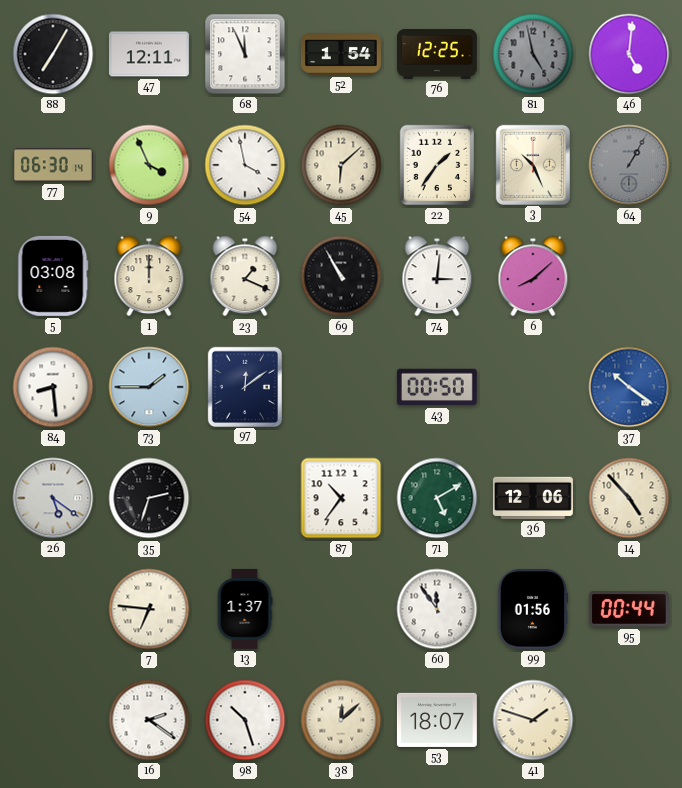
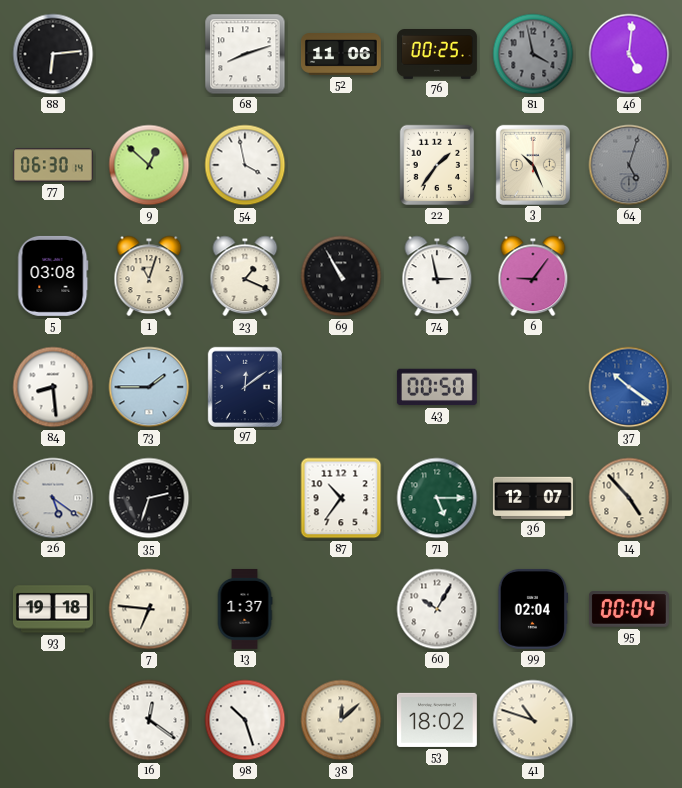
88: 7:05 -> 6:14
47: 12:11 -> none
68: 11:56 -> 8:12
52: 1:54 -> 11:06
76: 12:25 -> 00:25
81: 4:58 -> 3:58
9: 3:56 -> 12:52
45: 6:08 -> none
64: 1:05 -> 5:03
1: 12:00 -> 11:03
74: 3:01 -> 2:58
6: 8:08 -> 9:06
71: 5:10 -> 5:15
36: 12:06 -> 12:07
93: none -> 19:18
60: 11:54 -> 10:05
99: 01:56 -> 02:04
95: 00:44 -> 00:04
16: 2:21 -> 12:21
53: 18:07 -> 18:02
41: 1:48 -> 10:48
